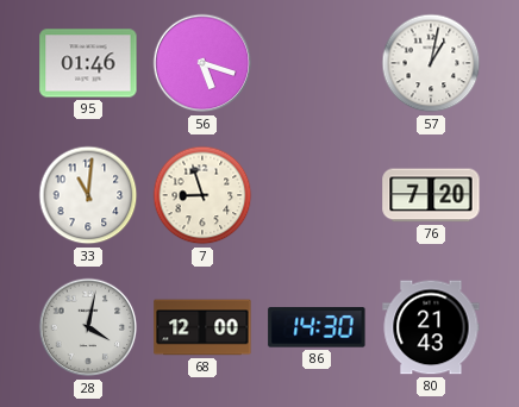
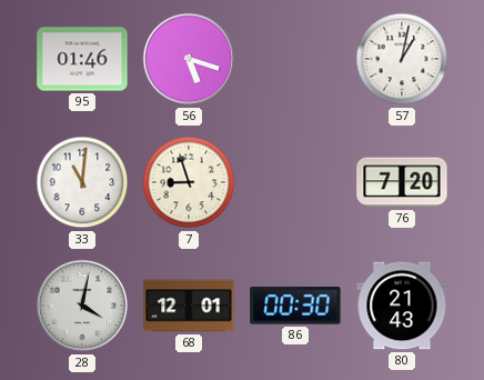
68: 12:00 -> 12:01
86: 14:30 -> 00:30
